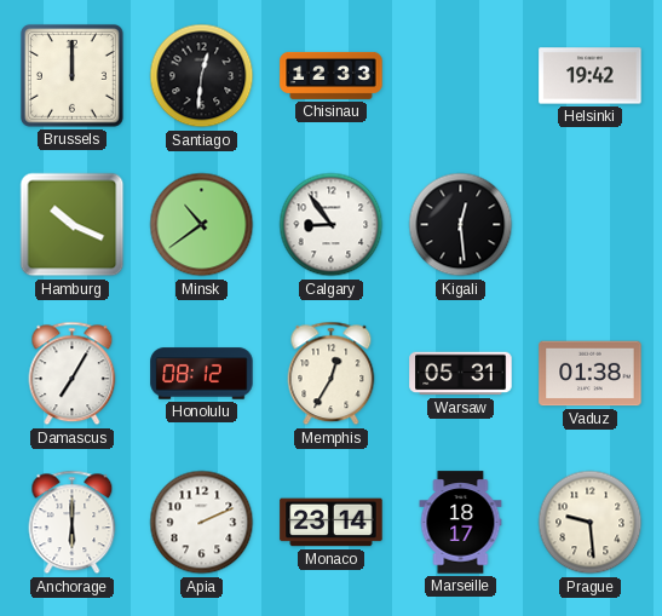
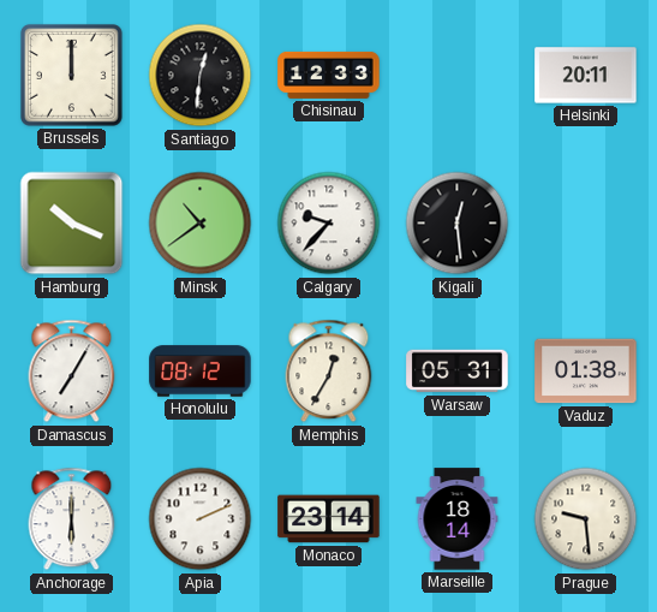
Helsinki: 19:42 -> 20:11
Calgary: 8:54 -> 9:37
Marseille: 18:17 -> 18:14
